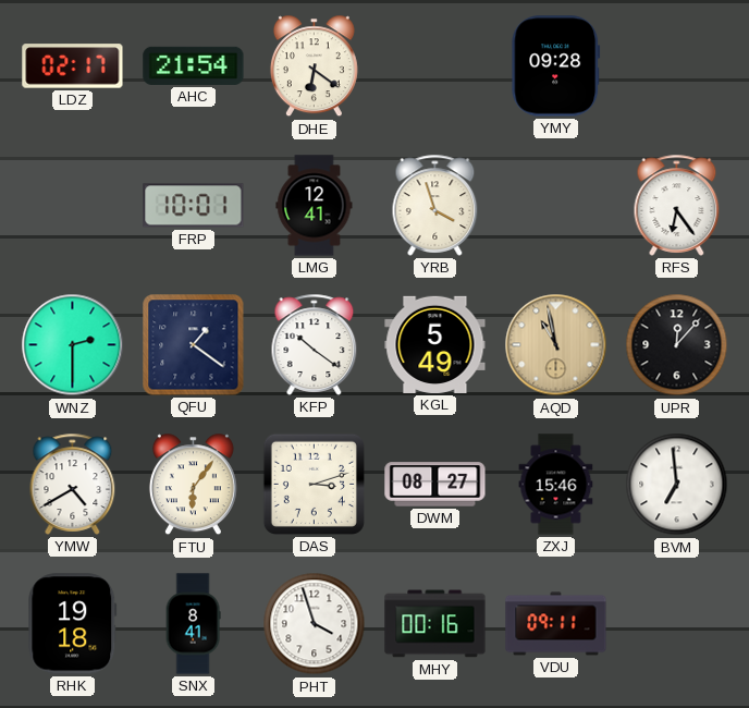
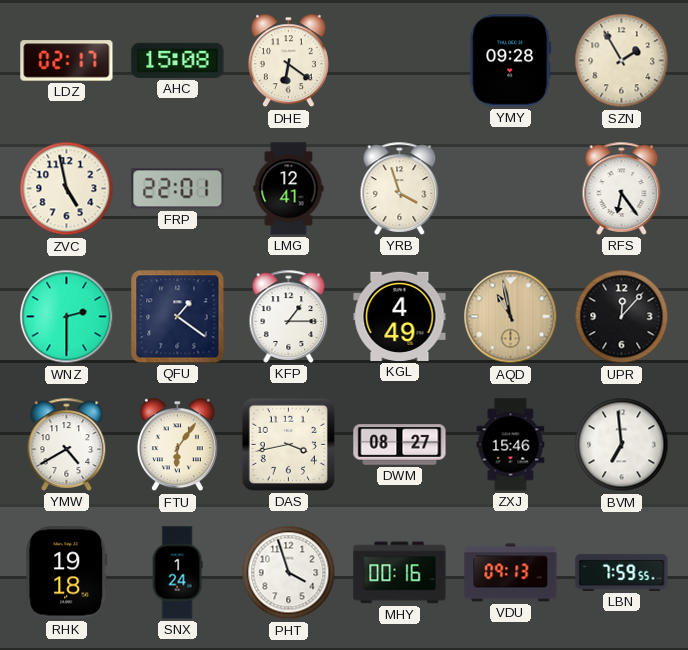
AHC: 21:54 -> 15:08
SZN: none -> 1:55
ZVC: none -> 4:58
FRP: 10:01 -> 22:01
KFP: 10:21 -> 1:15
KGL: 5:49 -> 4:49
DAS: 3:12 -> 3:43
SNX: 8:41 -> 1:24
VDU: 09:11 -> 09:13
LBN: none -> 7:59
